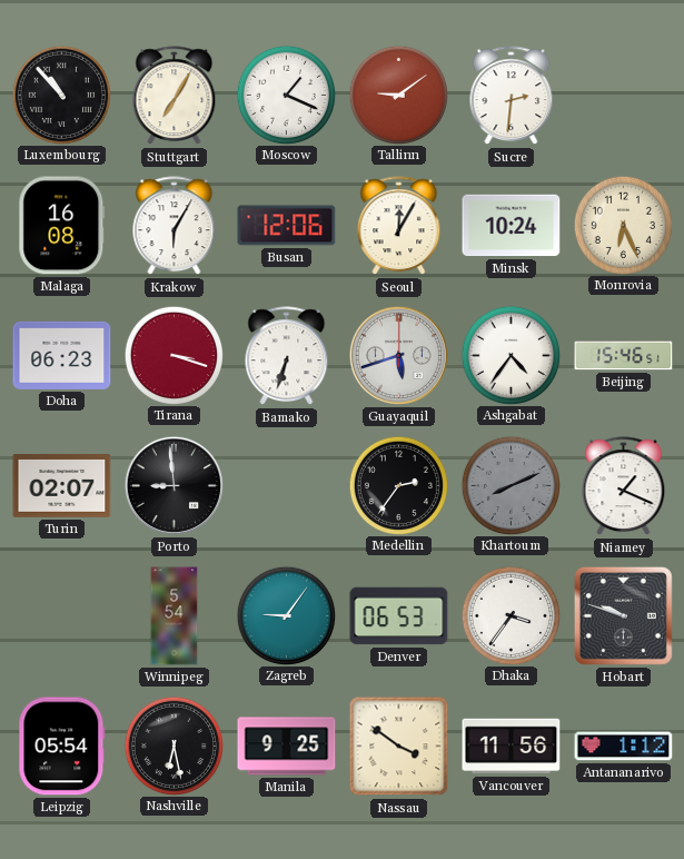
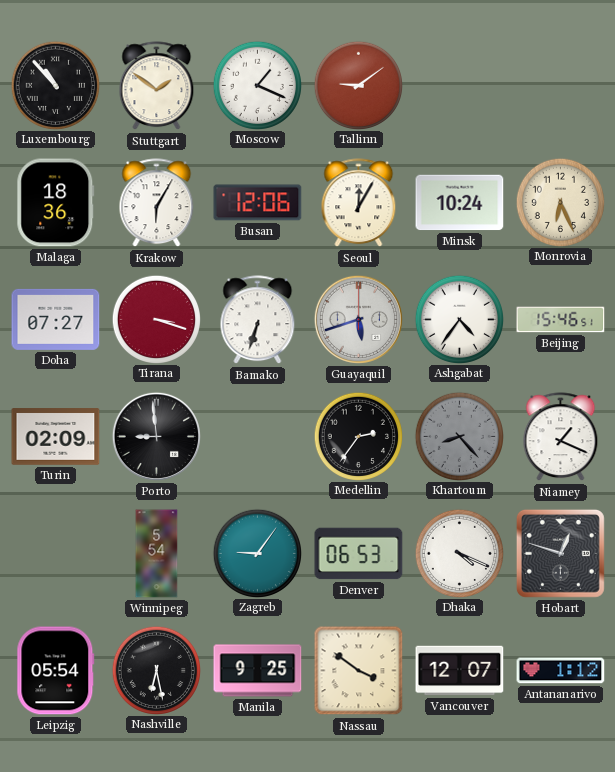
Stuttgart: 7:05 -> 1:51
Sucre: 2:31 -> none
Malaga: 16:08 -> 18:36
Doha: 06:23 -> 07:27
Turin: 02:07 -> 02:09
Khartoum: 8:11 -> 8:23
Dhaka: 3:36 -> 4:19
Hobart: 9:48 -> 12:48
Vancouver: 11:56 -> 12:07
